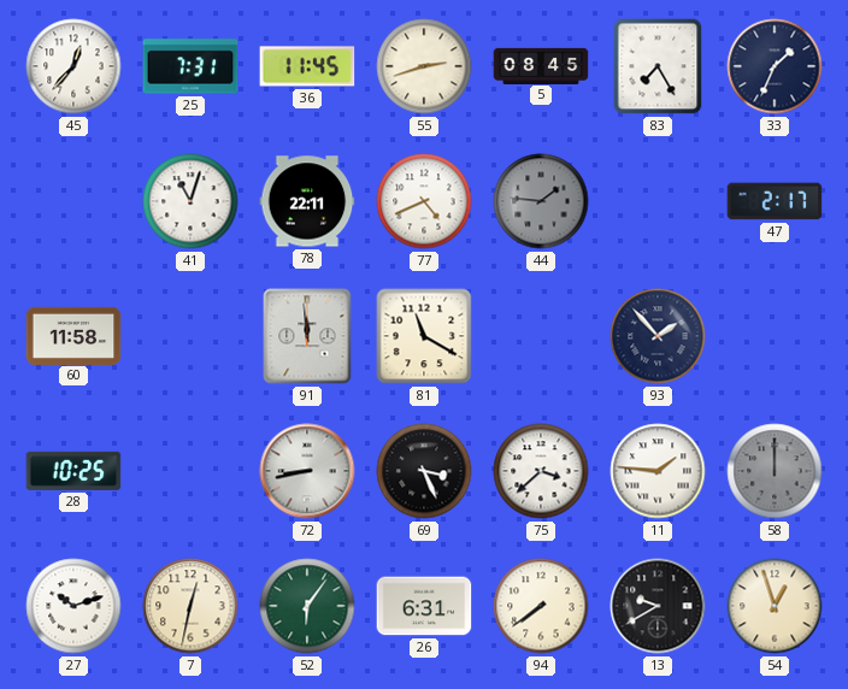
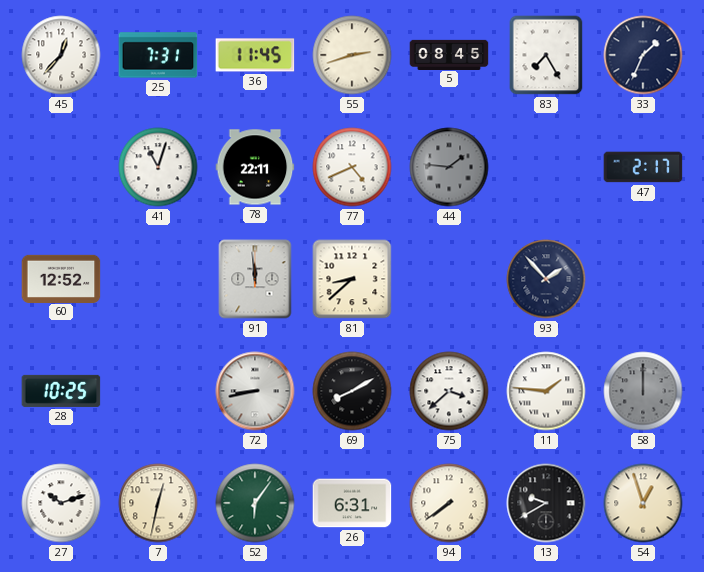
60: 11:58 -> 12:52
81: 11:20 -> 8:38
69: 3:26 -> 8:10
